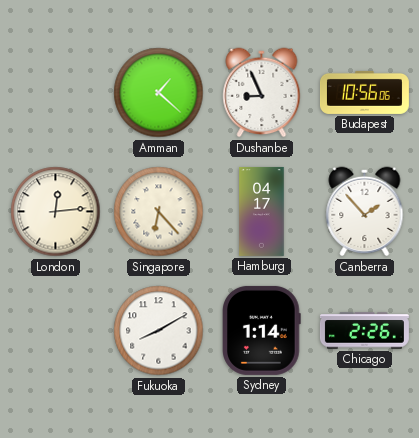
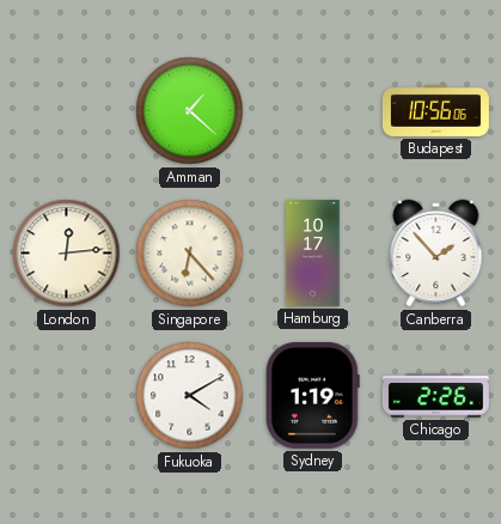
Dushanbe: 8:56 -> none
Hamburg: 04:17 -> 10:17
Fukuoka: 8:10 -> 4:10
Sydney: 1:14 -> 1:19
